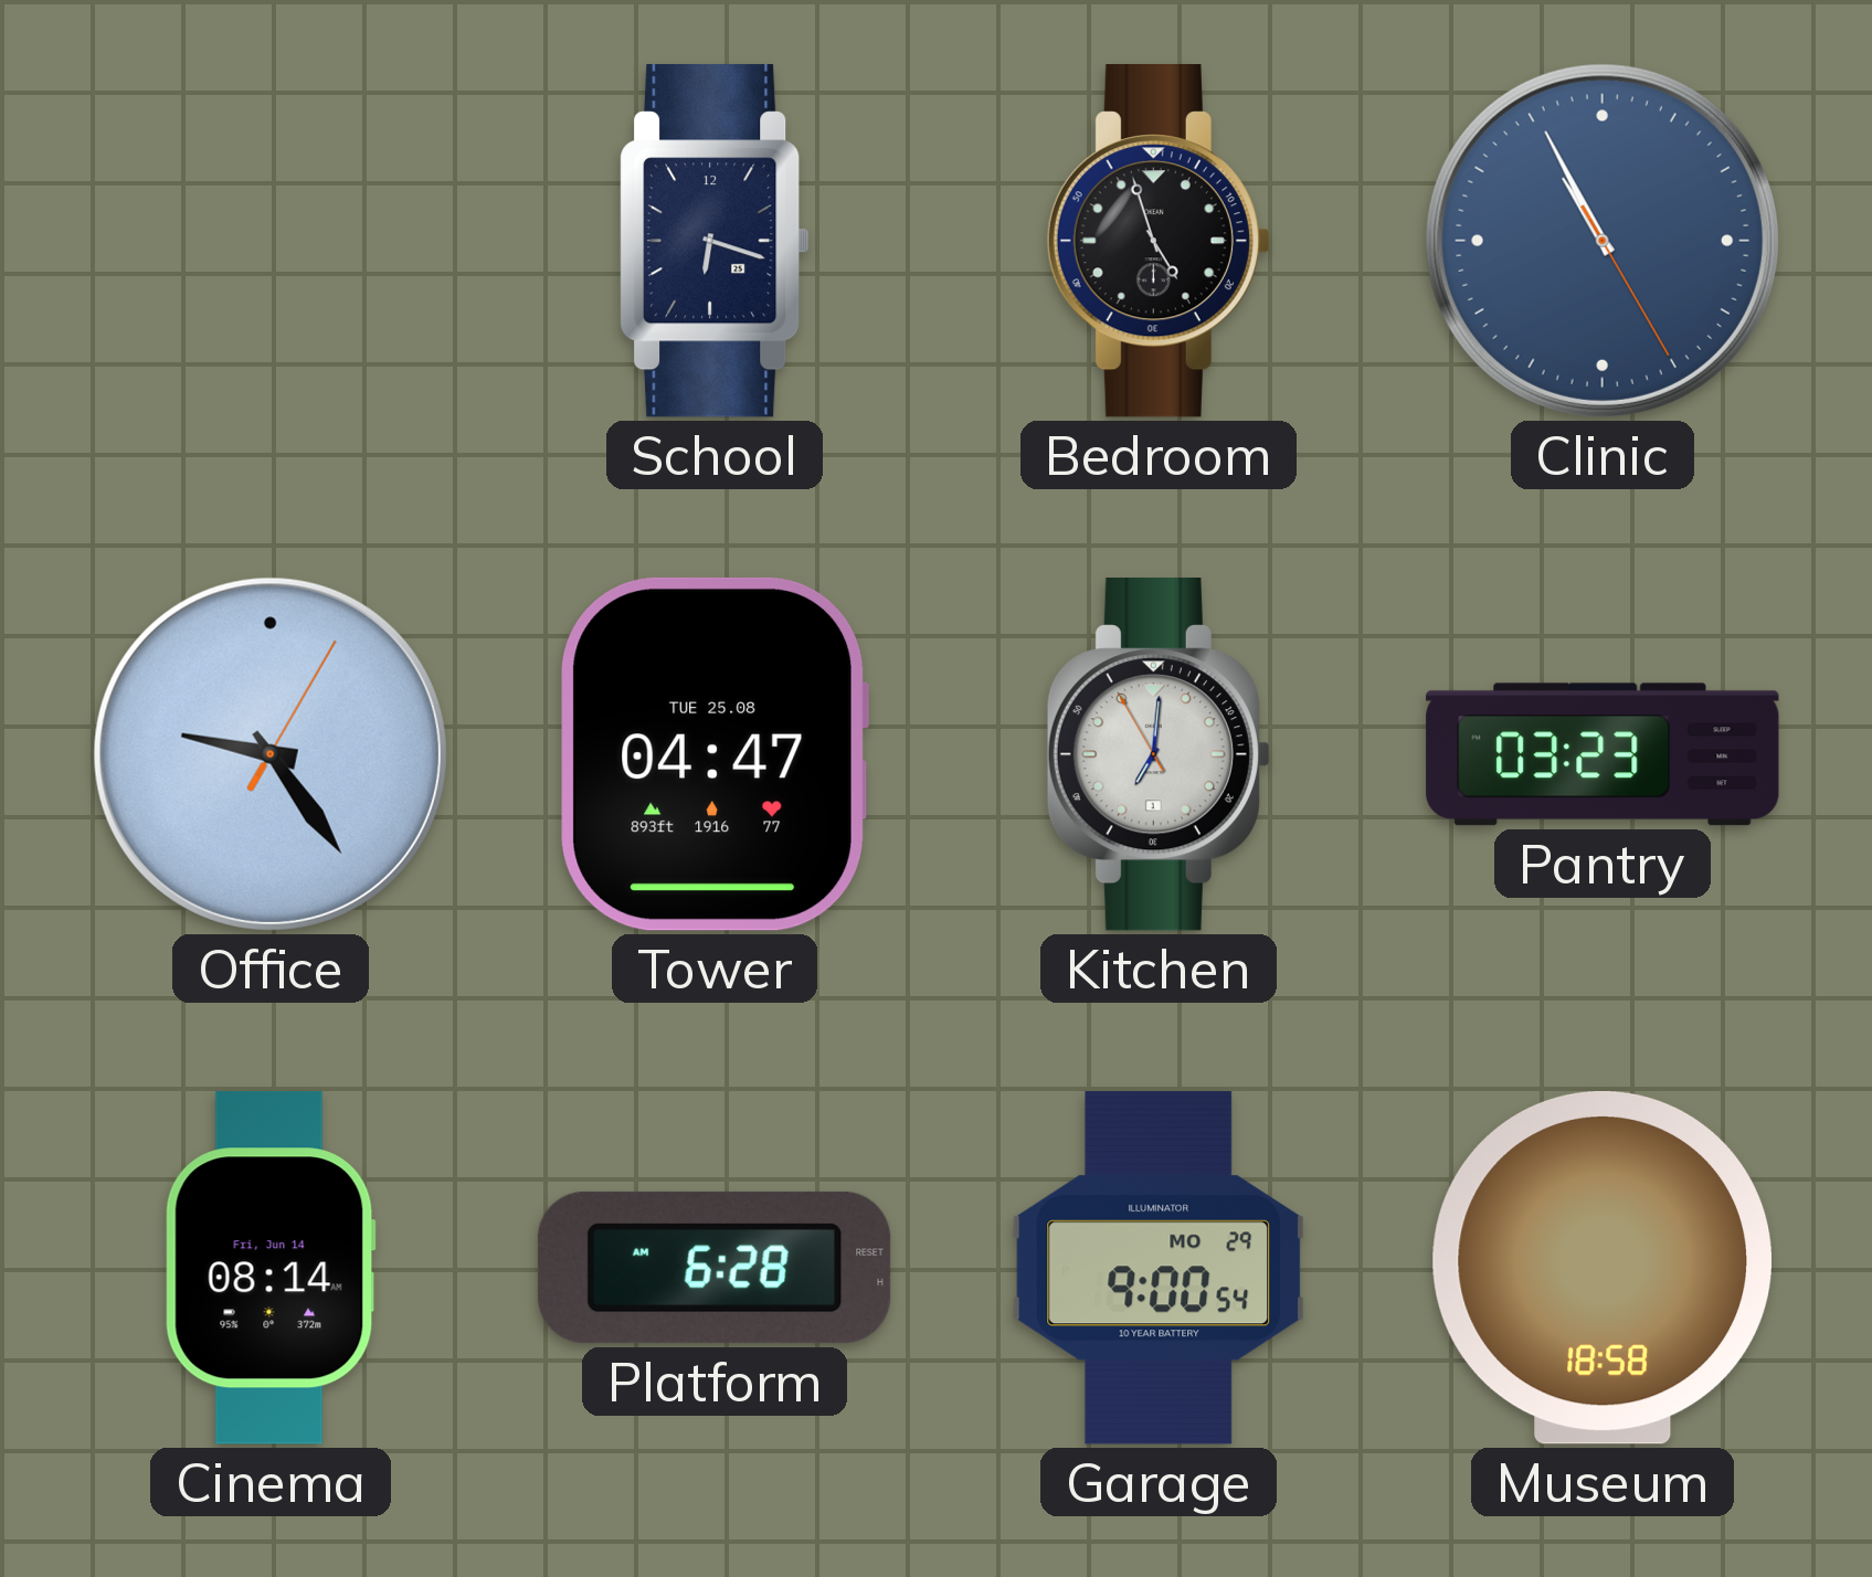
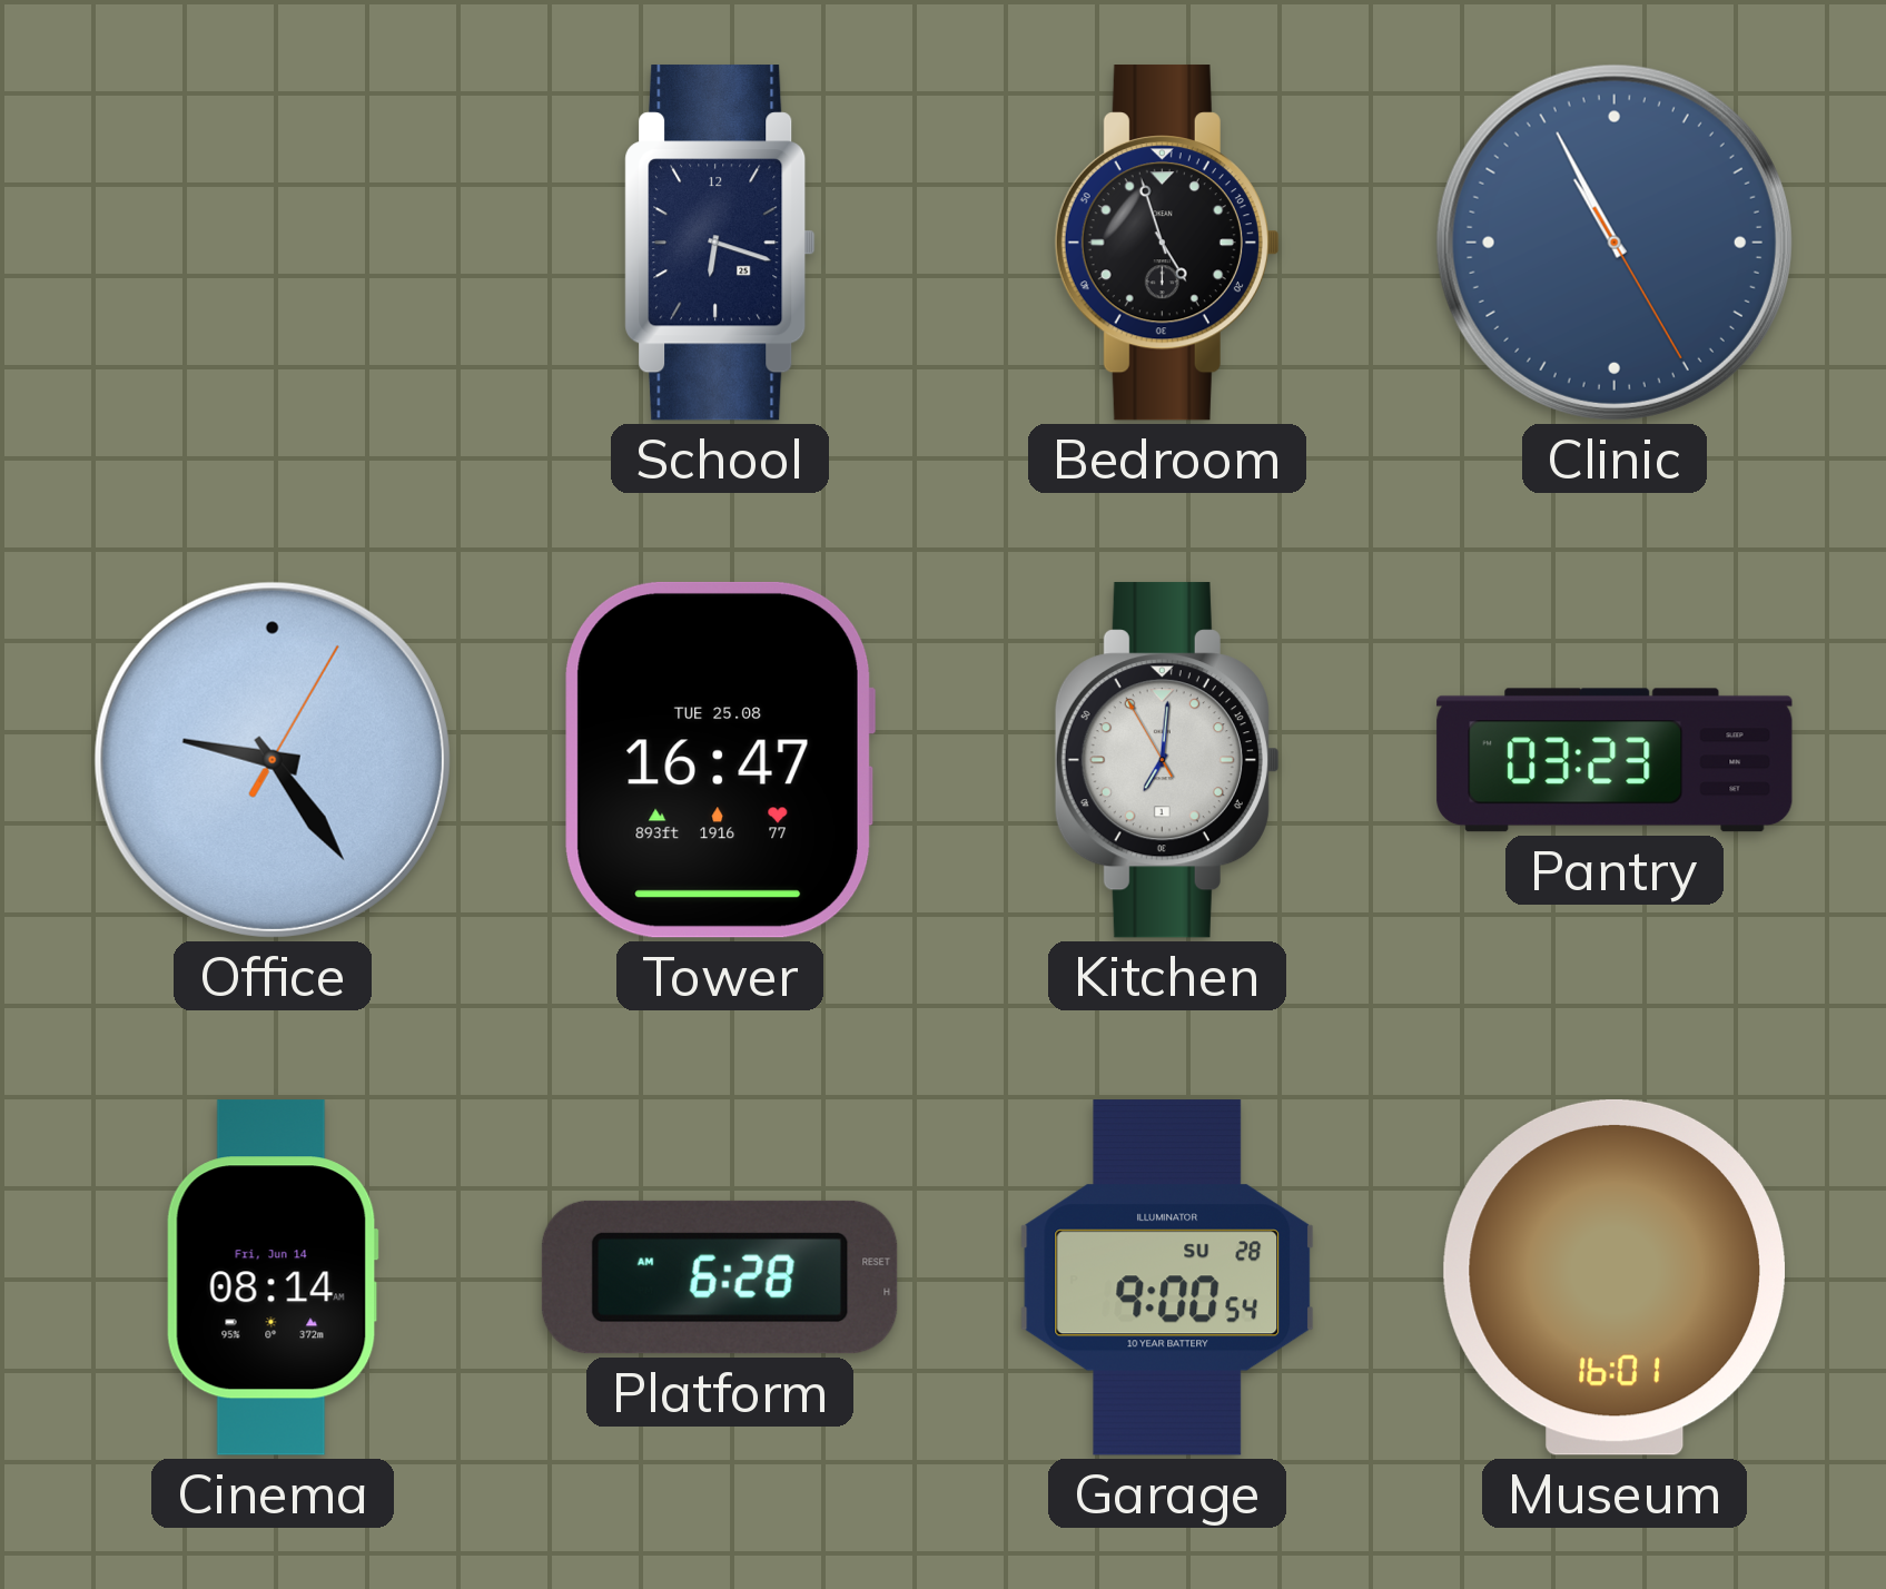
Tower: 04:47 -> 16:47
Garage date: MO 29 -> SU 28
Museum: 18:58 -> 16:01
